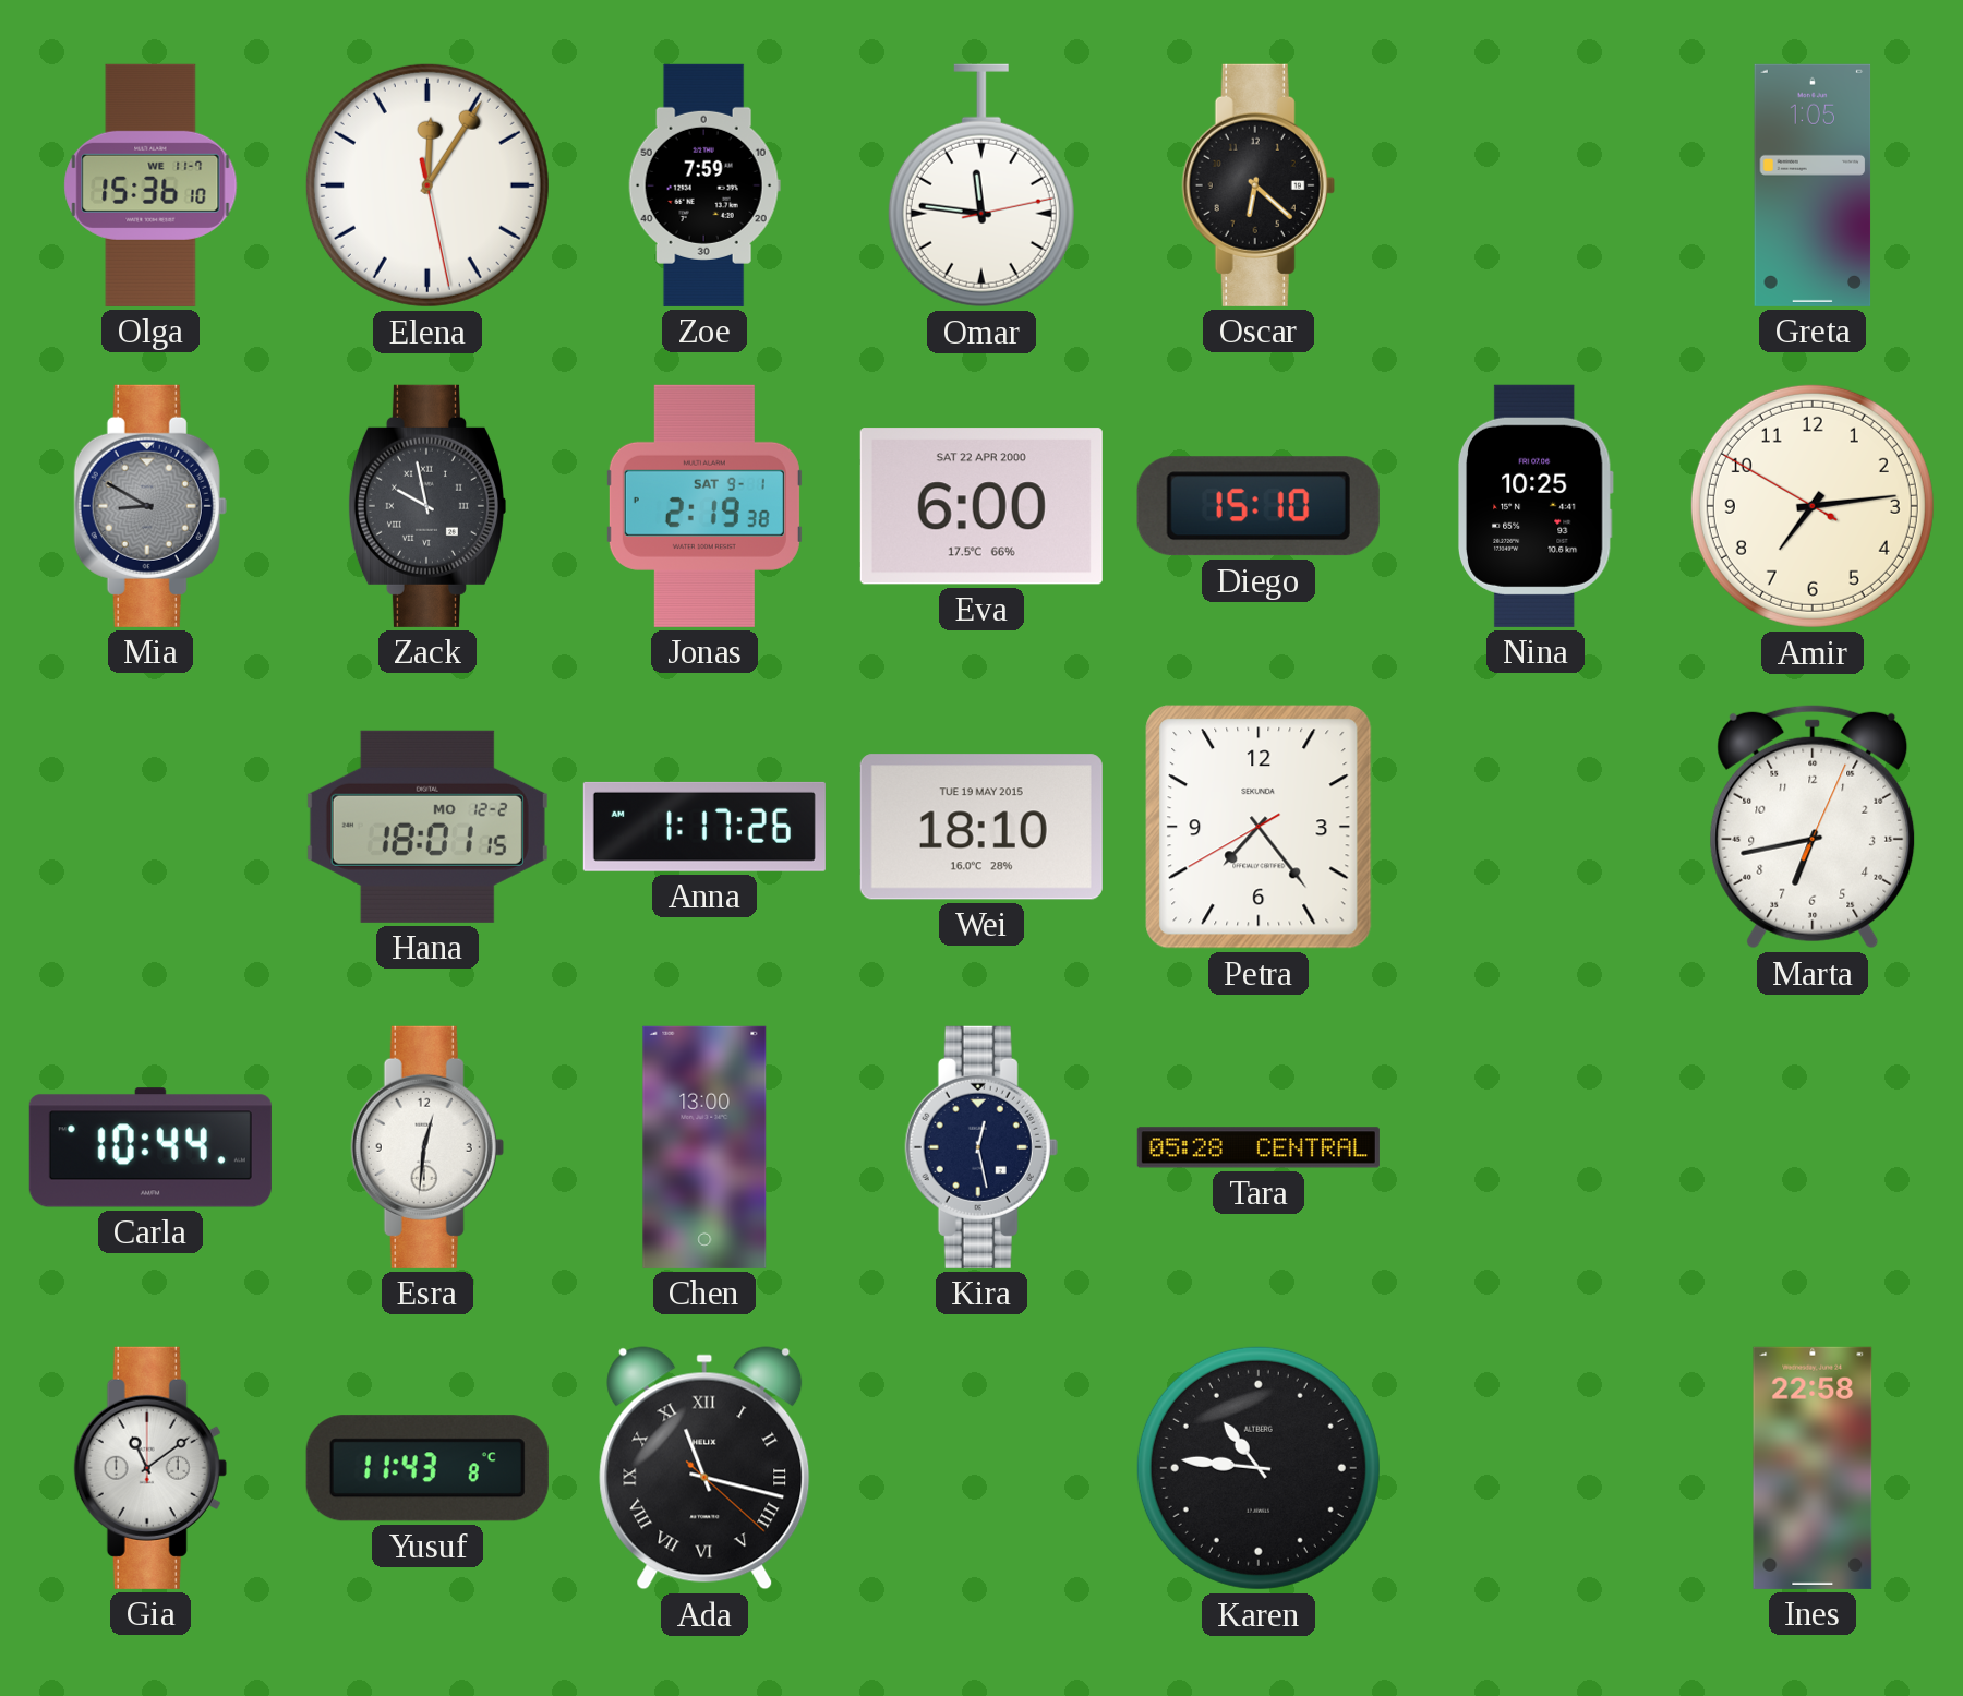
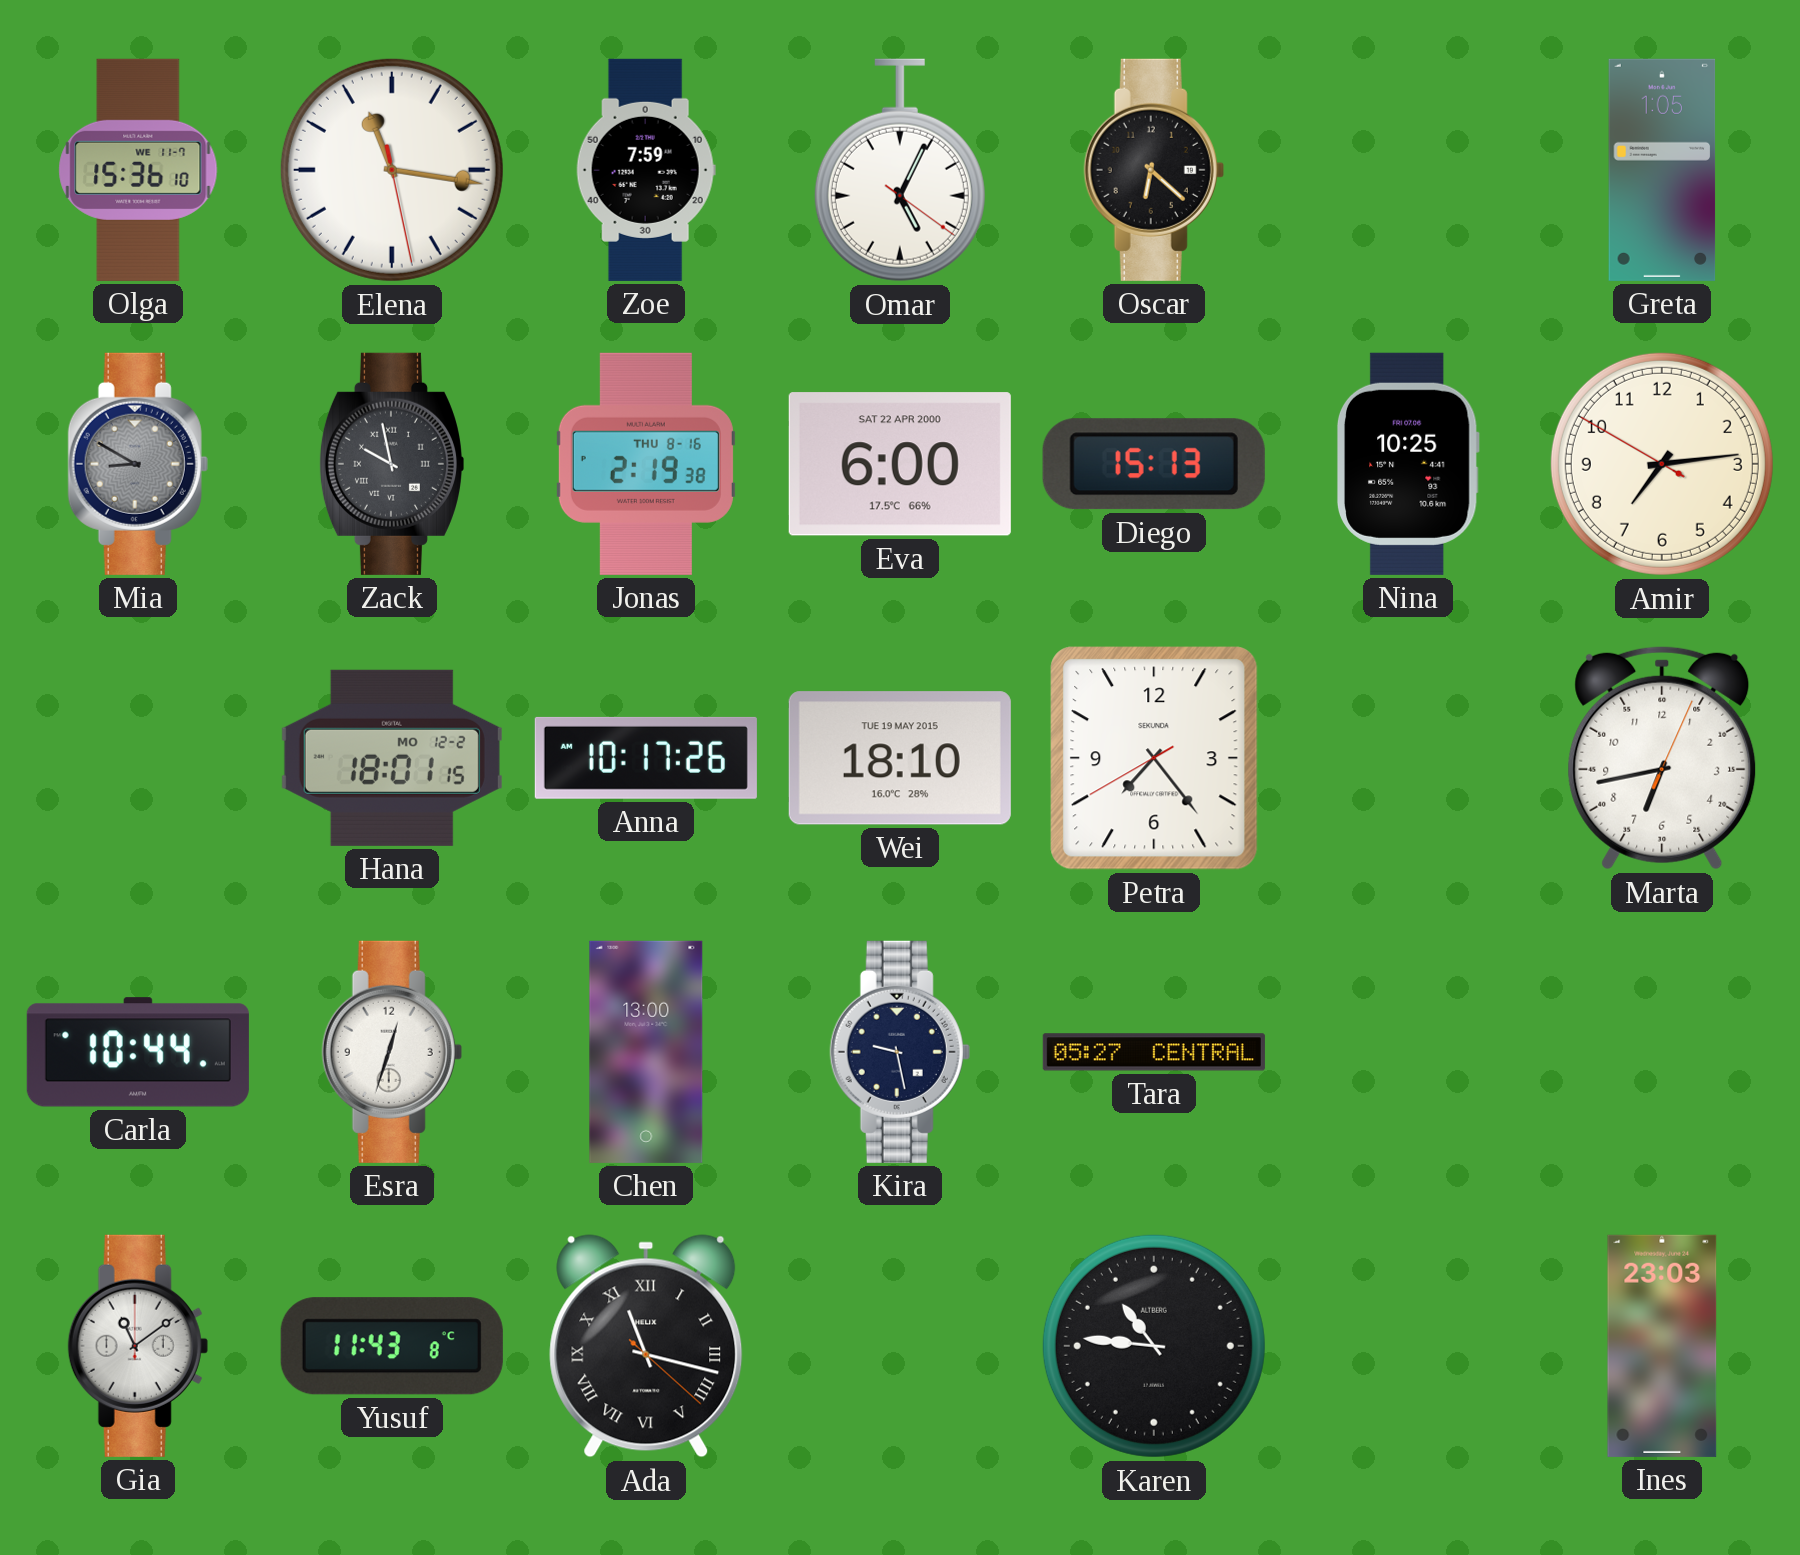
Elena: 12:05 -> 11:16
Omar: 11:46 -> 5:04
Jonas date: SAT 9-1 -> THU 8-16
Diego: 15:10 -> 15:13
Anna: 1:17 -> 10:17
Esra: 12:31 -> 12:33
Kira: 12:28 -> 9:28
Tara: 05:28 -> 05:27
Ines: 22:58 -> 23:03
